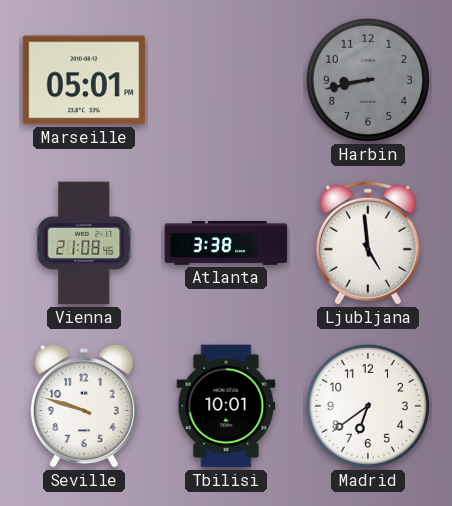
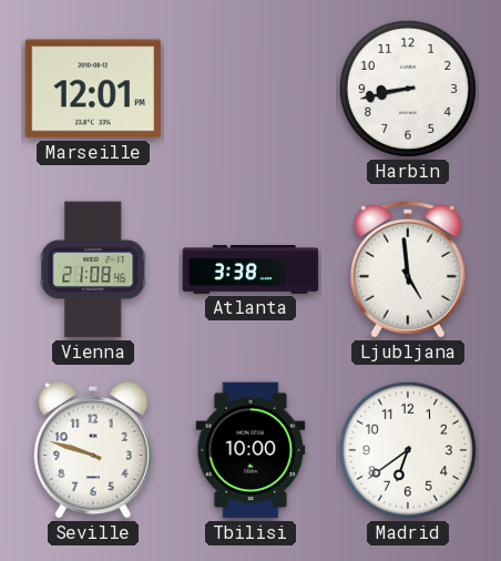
Marseille: 05:01 -> 12:01
Harbin dial: grey -> white
Tbilisi: 10:01 -> 10:00
